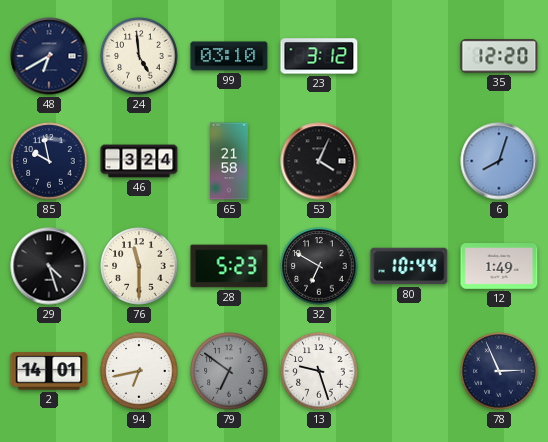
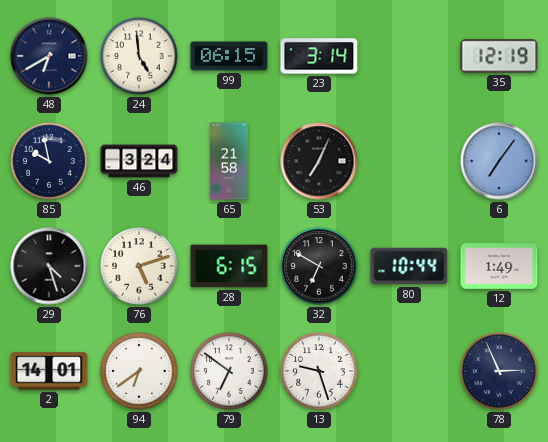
99: 03:10 -> 06:15
23: 3:12 -> 3:14
35: 12:20 -> 12:19
53: 4:04 -> 7:04
6: 8:03 -> 7:06
76: 11:30 -> 5:12
28: 5:23 -> 6:15
94: 6:43 -> 6:39
79 dial: grey -> white
